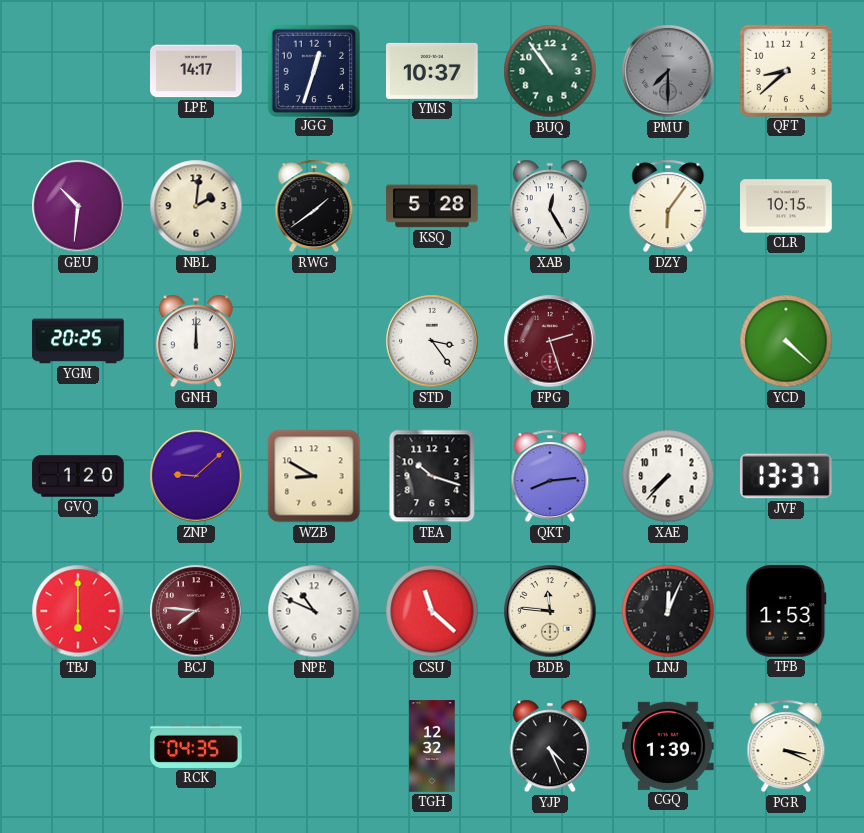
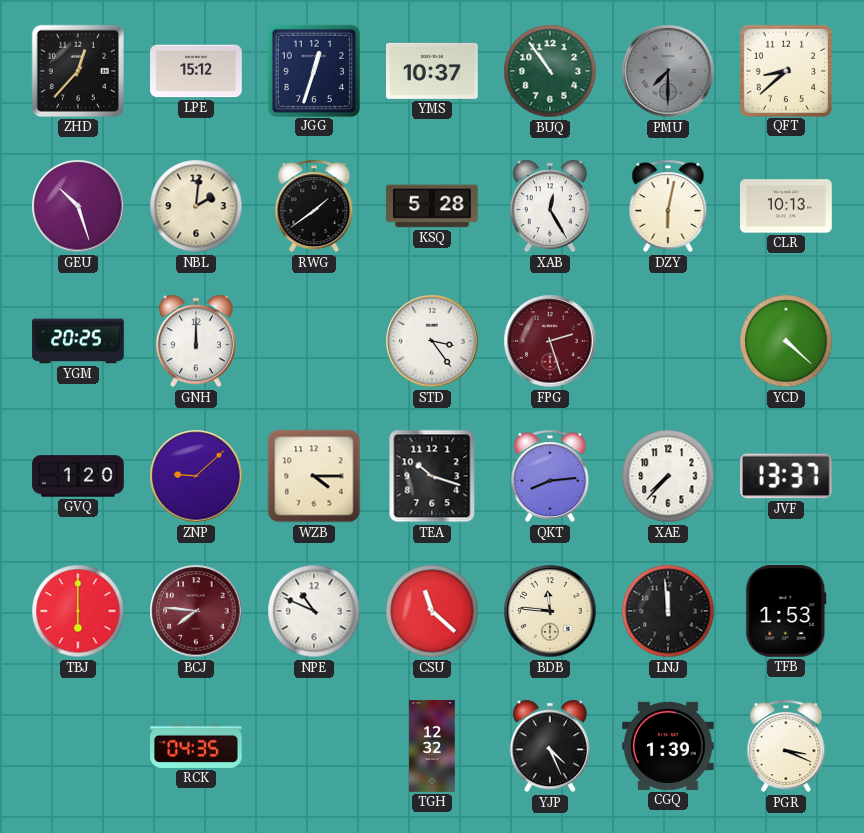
ZHD: none -> 12:37
LPE: 14:17 -> 15:12
GEU: 10:31 -> 10:27
DZY: 6:06 -> 6:02
CLR: 10:15 -> 10:13
WZB: 8:50 -> 4:15
LNJ: 12:04 -> 11:59
